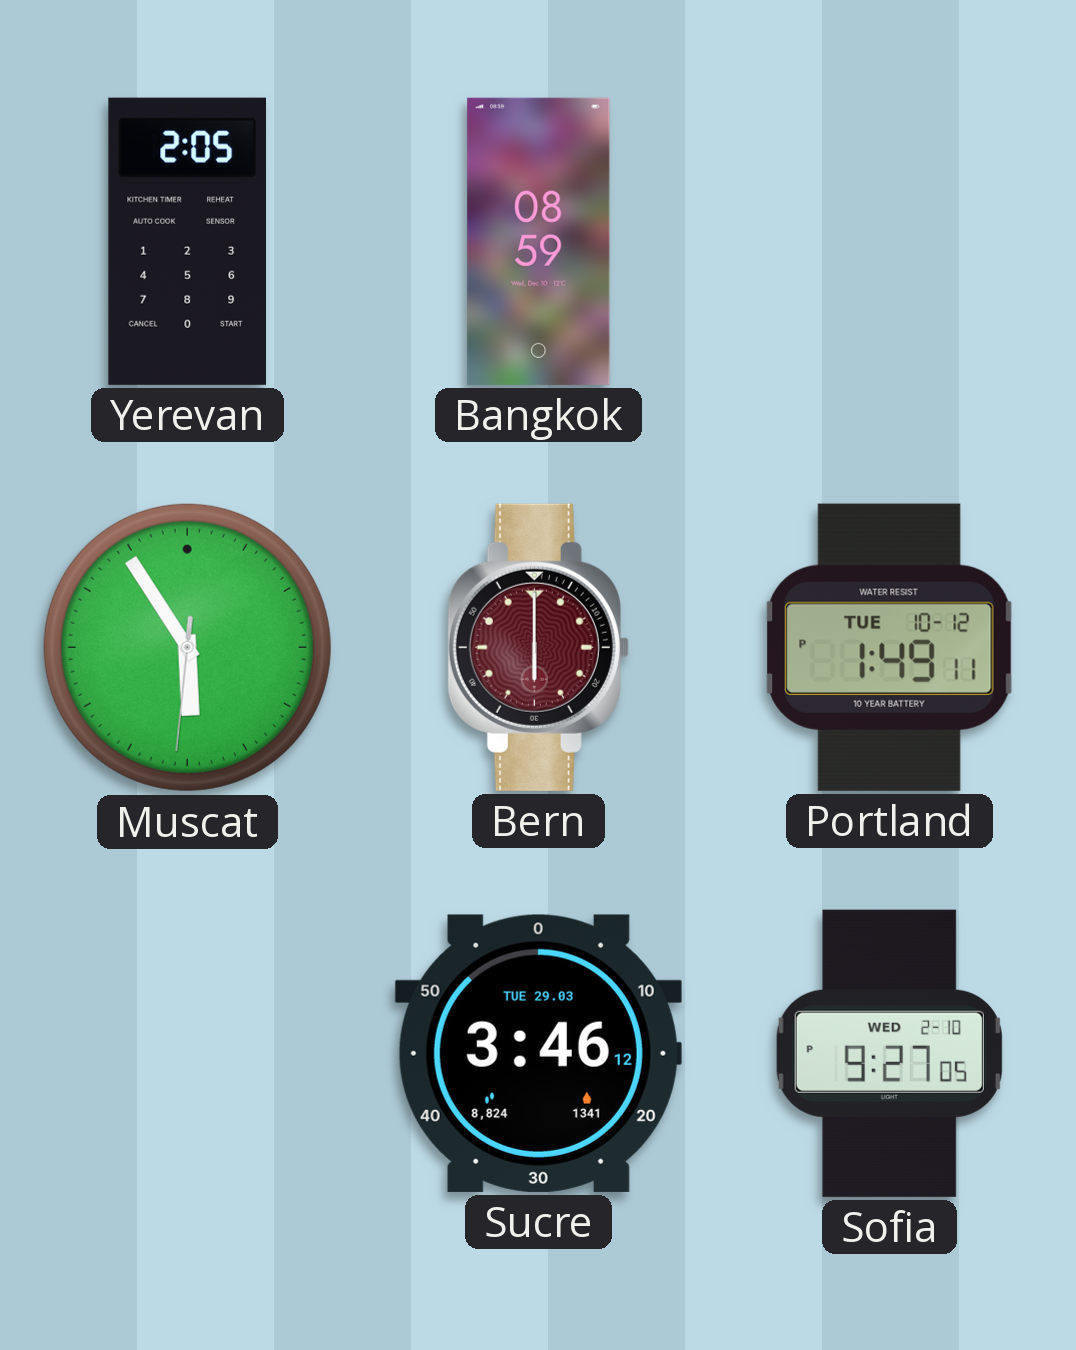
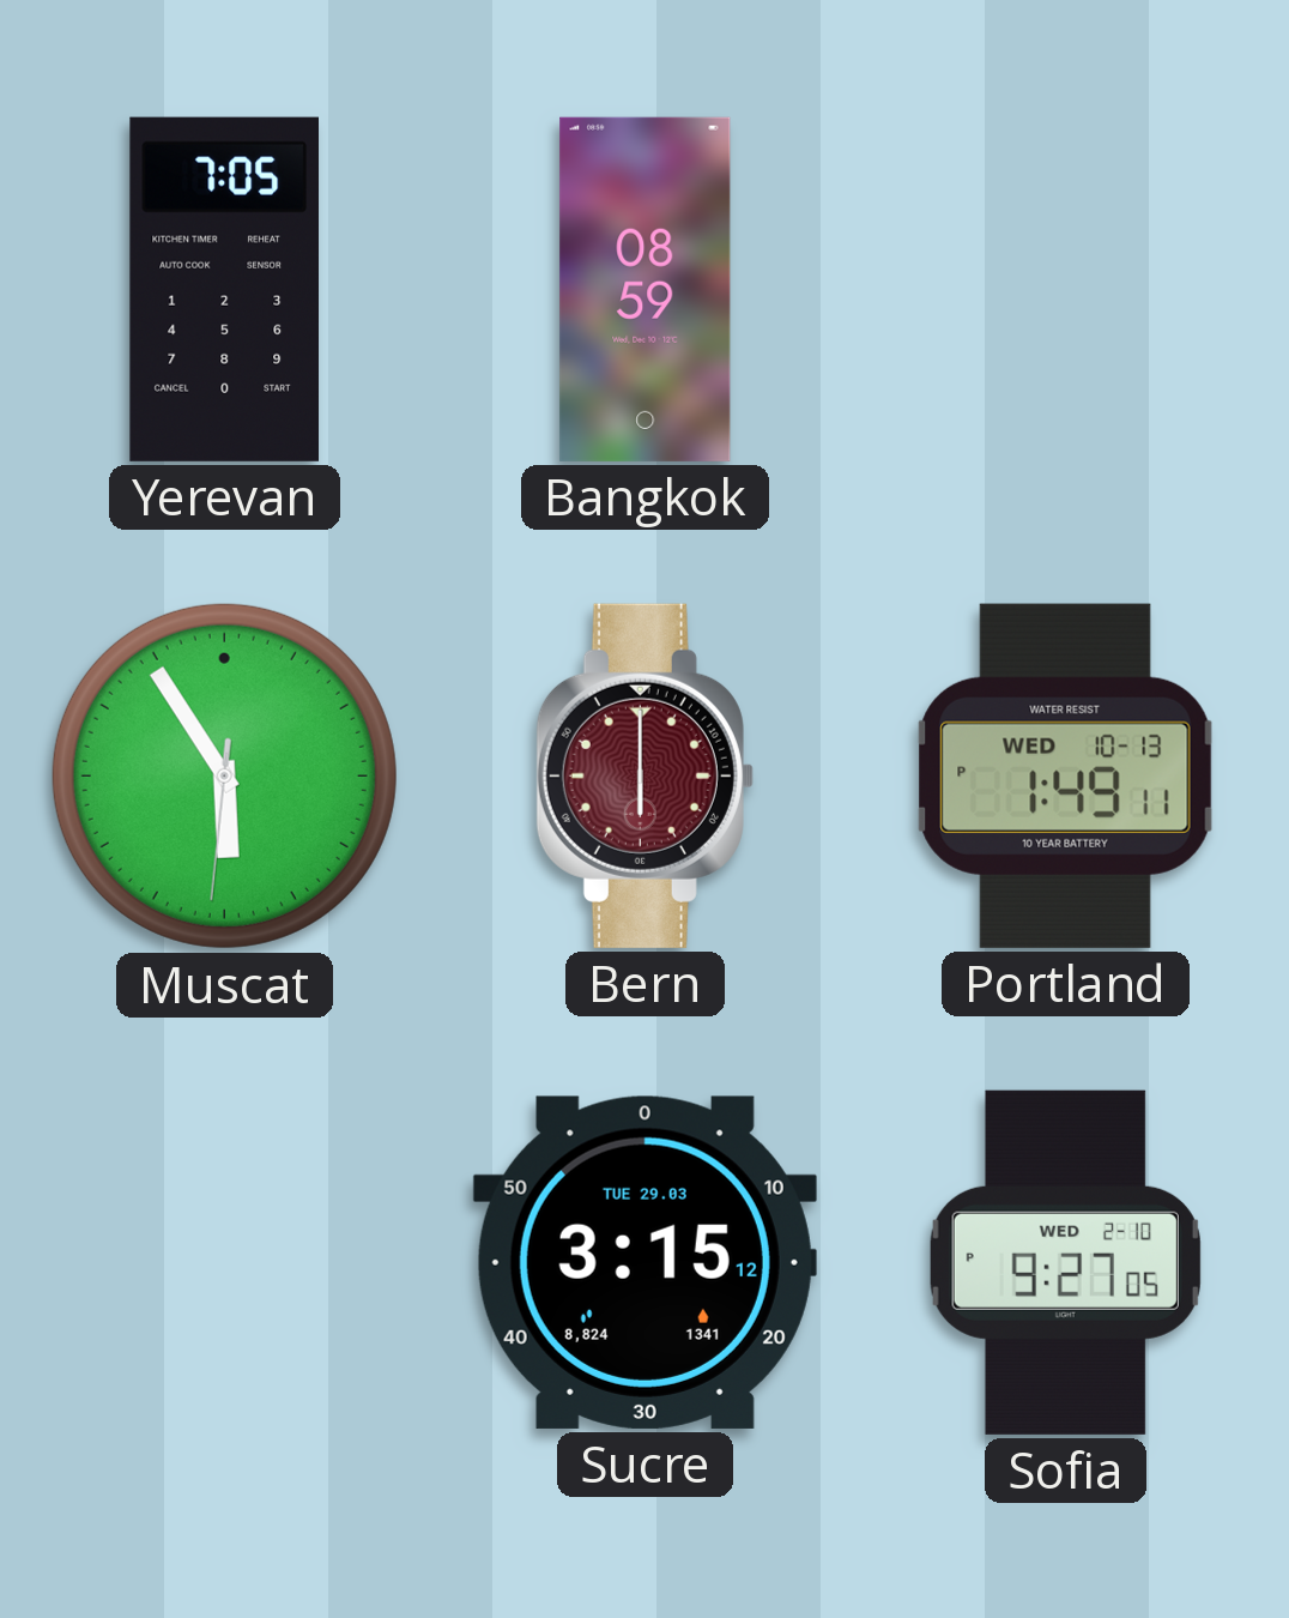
Yerevan: 2:05 -> 7:05
Portland date: TUE 10-12 -> WED 10-13
Sucre: 3:46 -> 3:15
